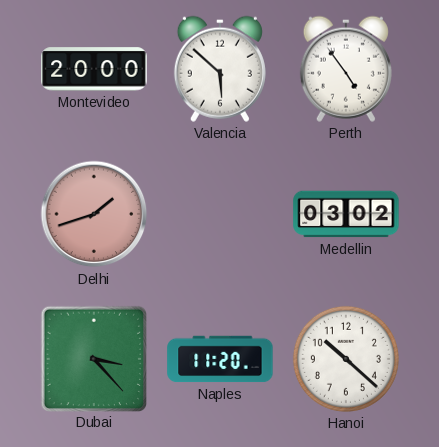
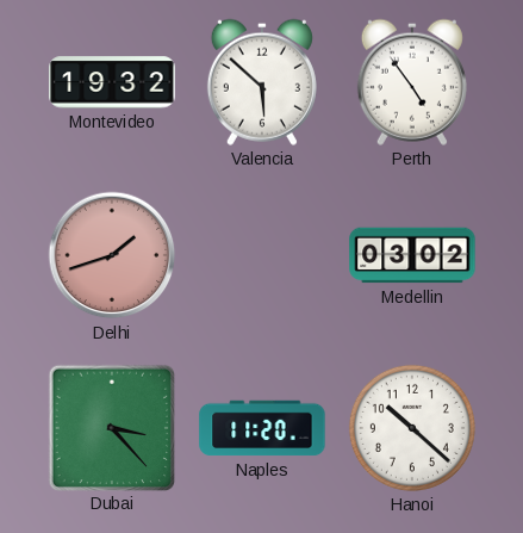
Montevideo: 20:00 -> 19:32
